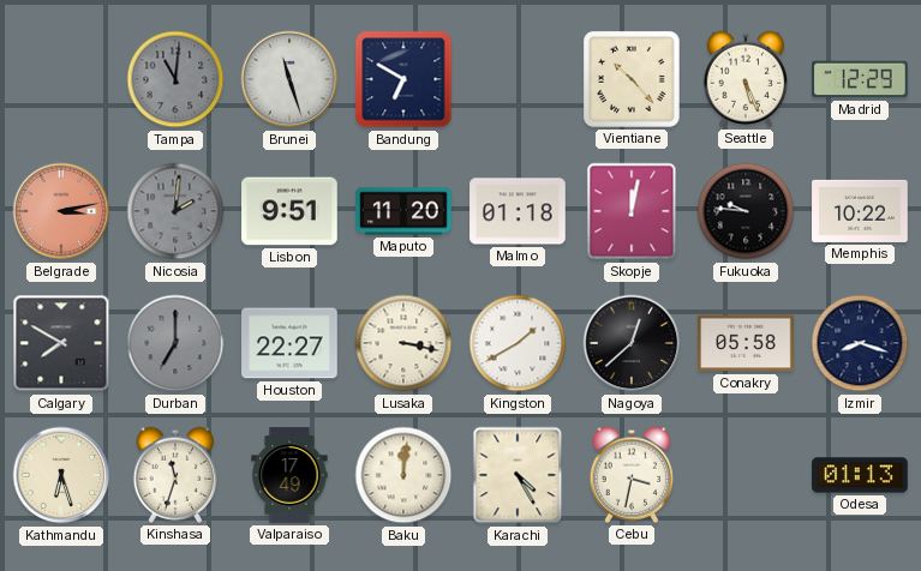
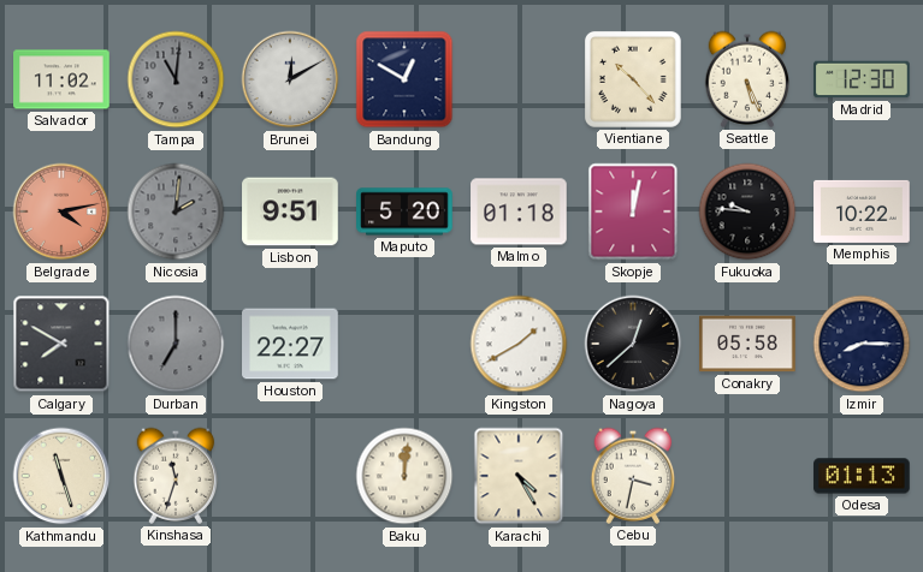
Salvador: none -> 11:02
Brunei: 11:27 -> 12:10
Bandung: 6:50 -> 12:50
Madrid: 12:29 -> 12:30
Belgrade: 3:13 -> 4:13
Maputo: 11:20 -> 5:20
Lusaka: 3:17 -> none
Izmir: 8:18 -> 8:15
Kathmandu: 6:27 -> 11:27
Valparaiso: 17:49 -> none
